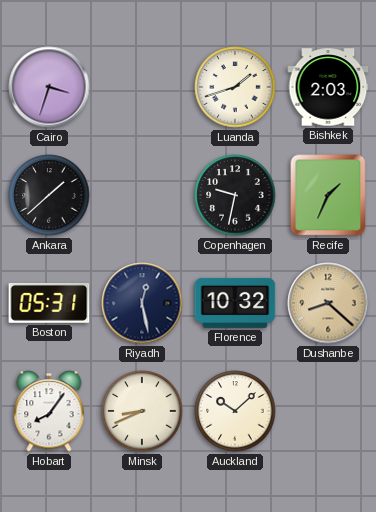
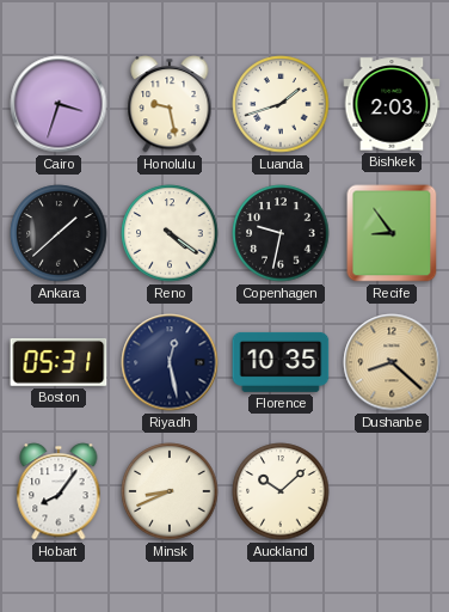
Honolulu: none -> 9:28
Reno: none -> 4:21
Recife: 1:34 -> 8:54
Florence: 10:32 -> 10:35
